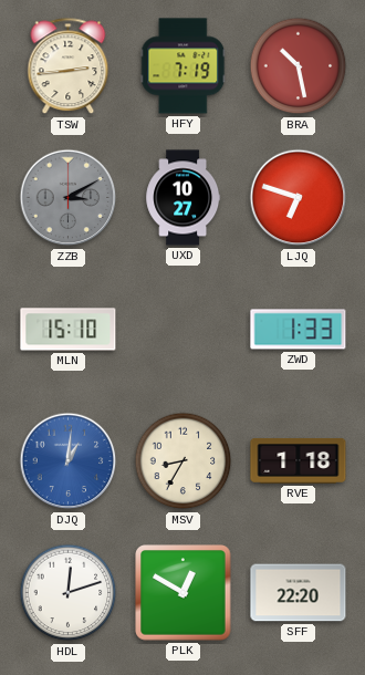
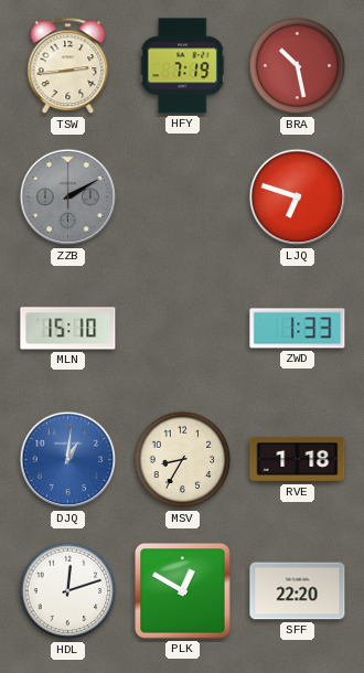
ZZB: 3:10 -> 2:10
UXD: 10:27 -> none
